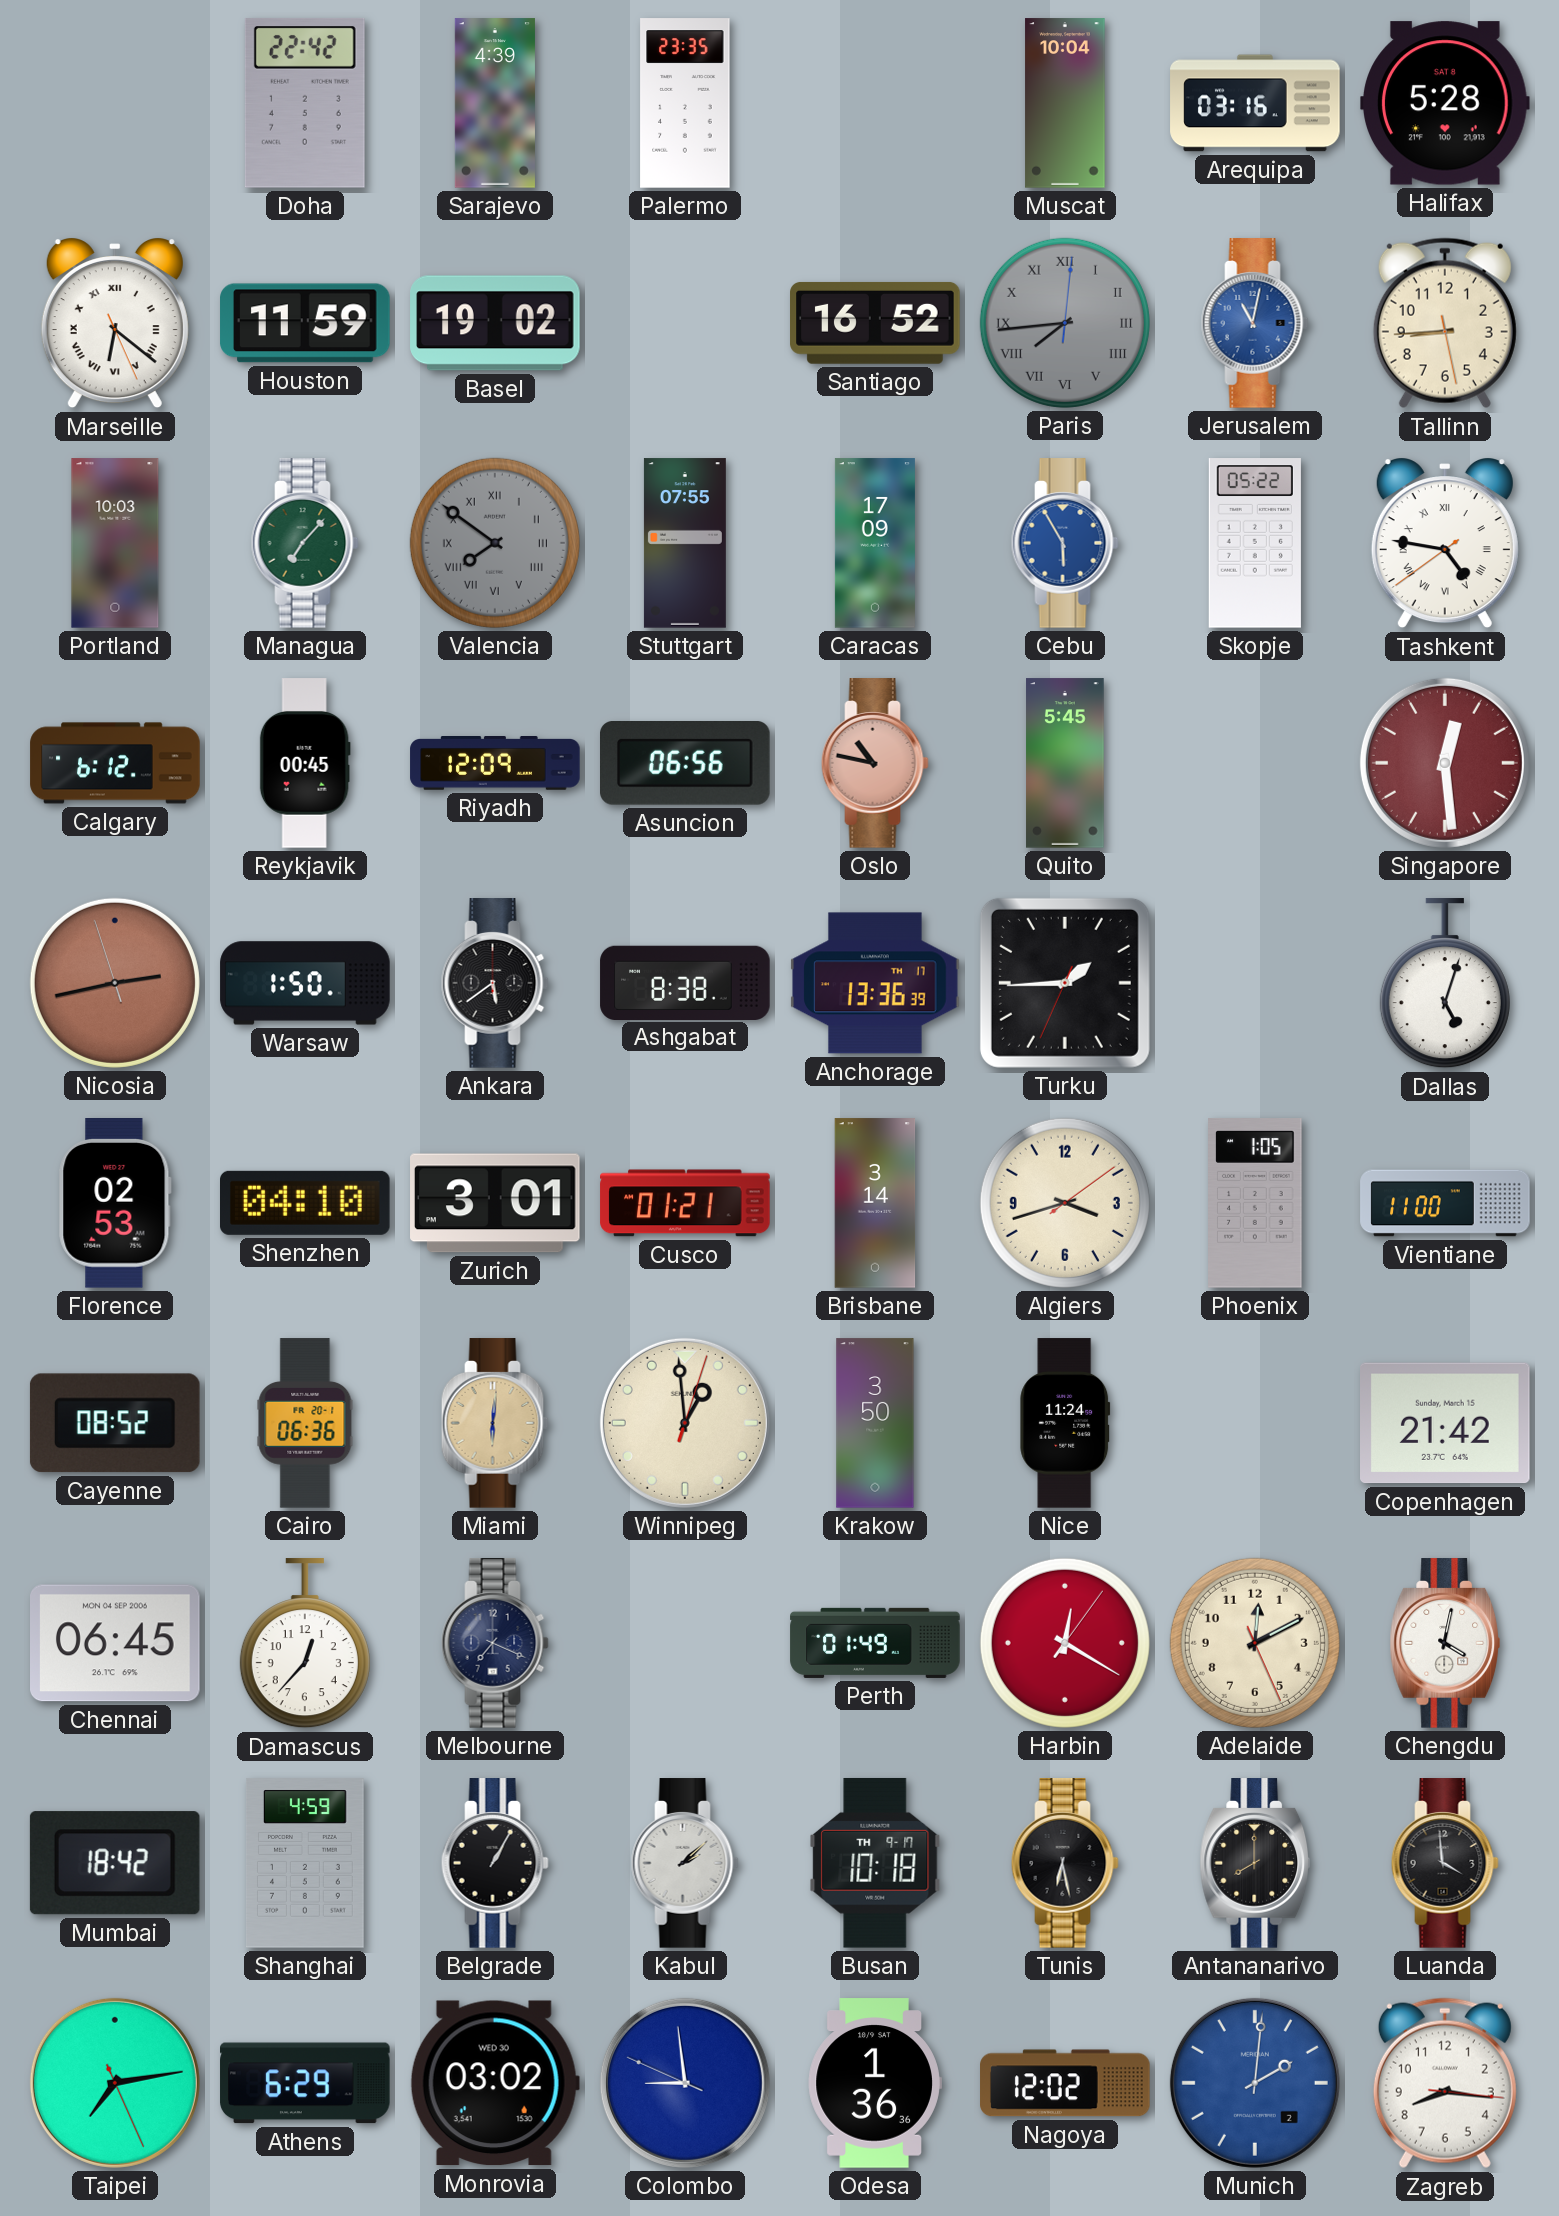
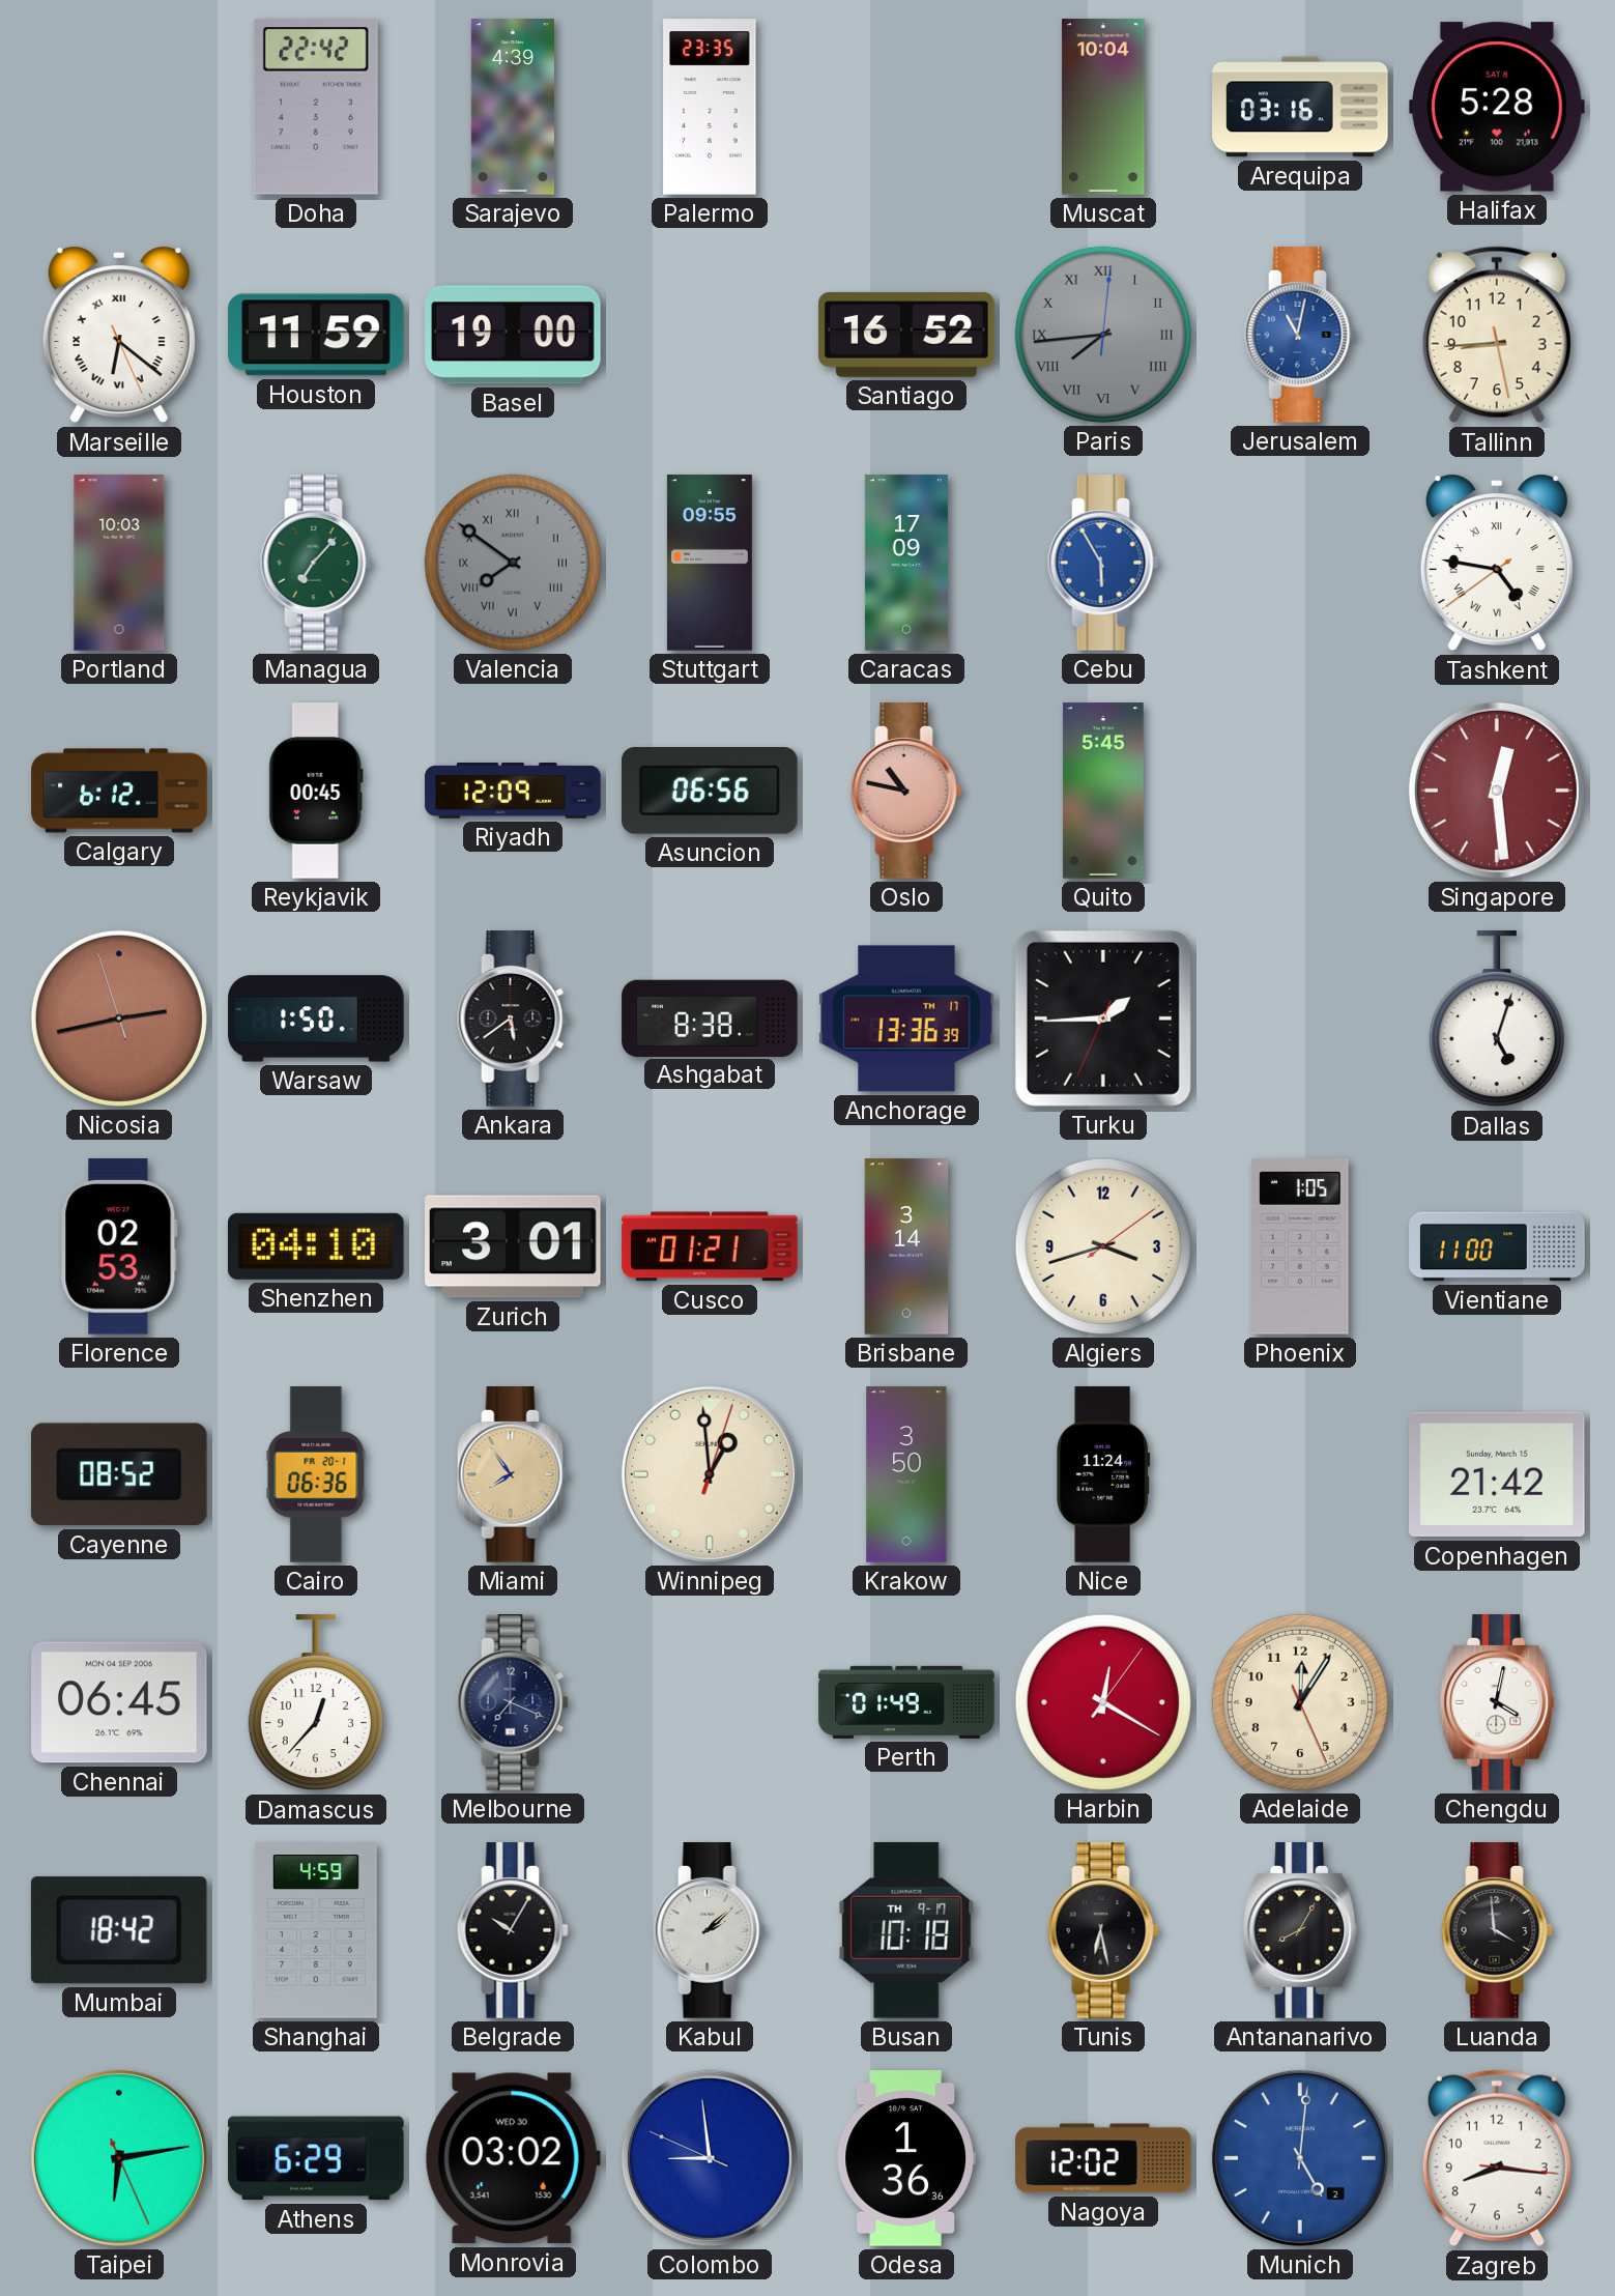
Basel: 19:02 -> 19:00
Stuttgart: 07:55 -> 09:55
Skopje: 05:22 -> none
Miami: 6:01 -> 7:54
Adelaide: 12:10 -> 12:05
Belgrade: 1:05 -> 10:05
Antananarivo: 8:00 -> 8:05
Taipei: 7:13 -> 6:13
Munich: 2:01 -> 5:01
